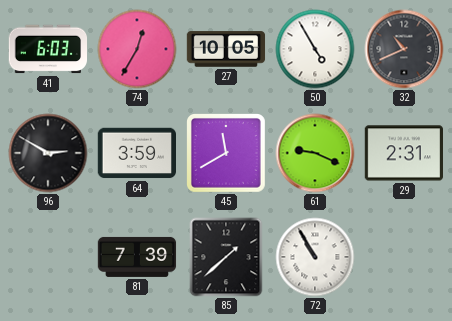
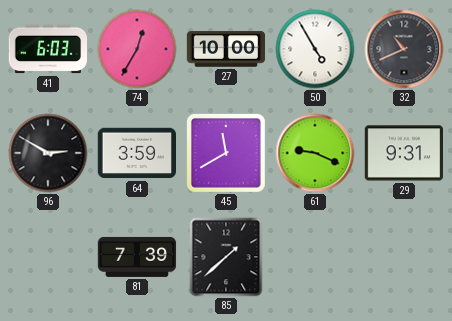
27: 10:05 -> 10:00
29: 2:31 -> 9:31
72: 10:55 -> none
